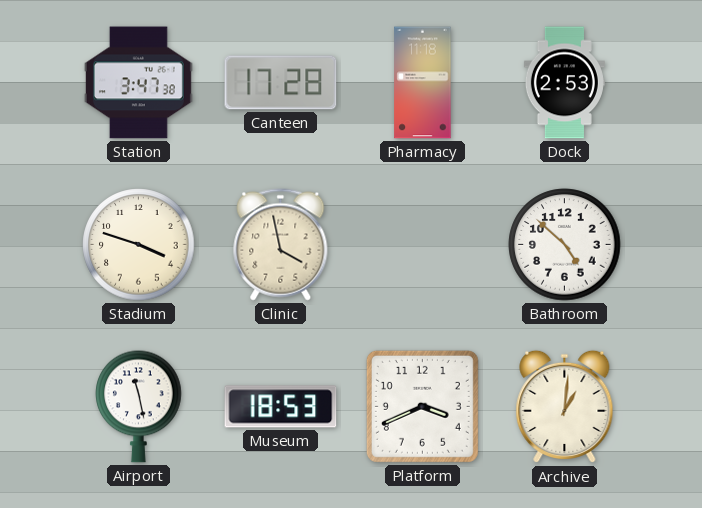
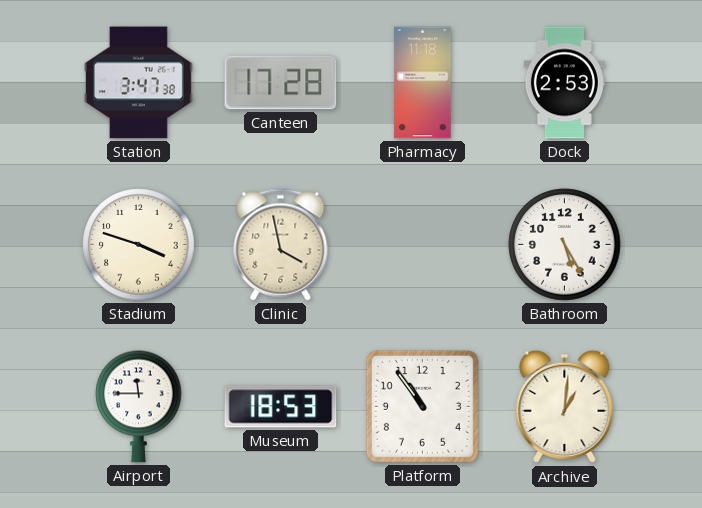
Bathroom: 4:52 -> 5:25
Airport: 11:28 -> 11:45
Platform: 3:41 -> 10:54
